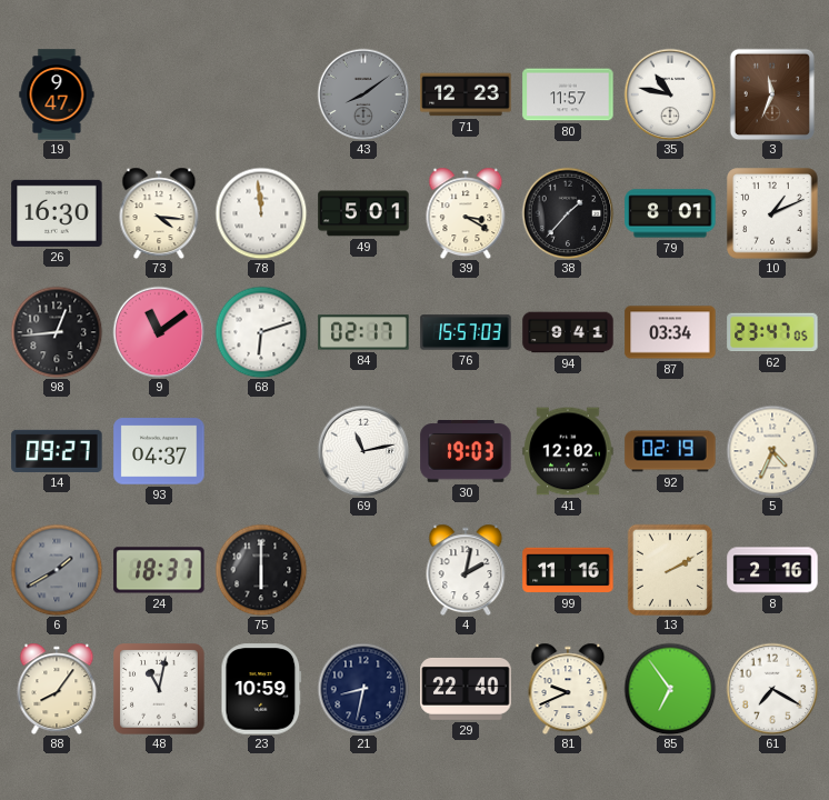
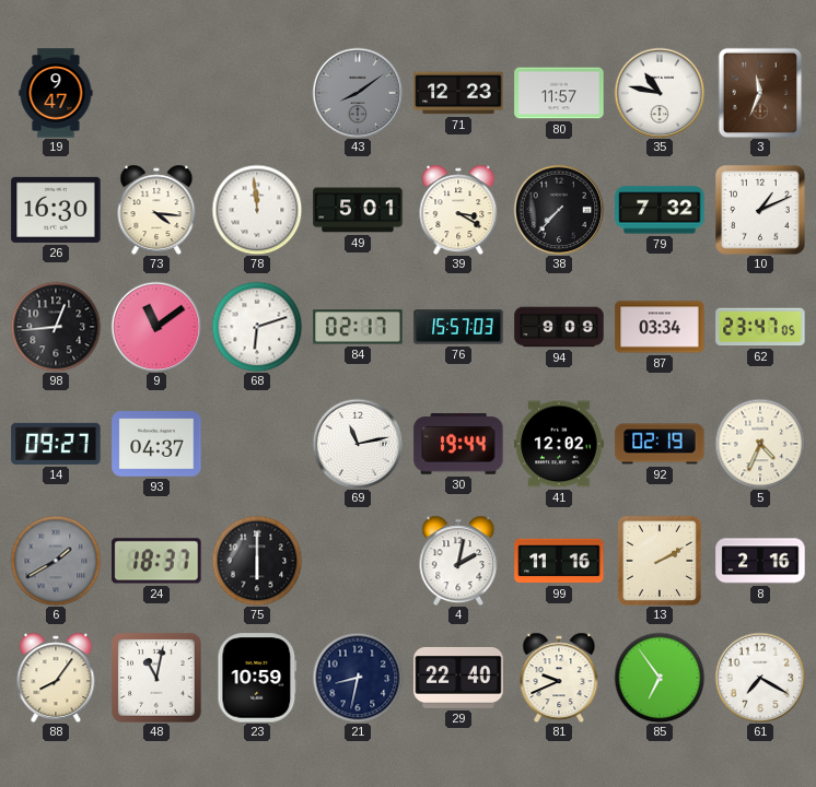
38: 1:37 -> 7:37
79: 8:01 -> 7:32
94: 9:41 -> 9:09
30: 19:03 -> 19:44
